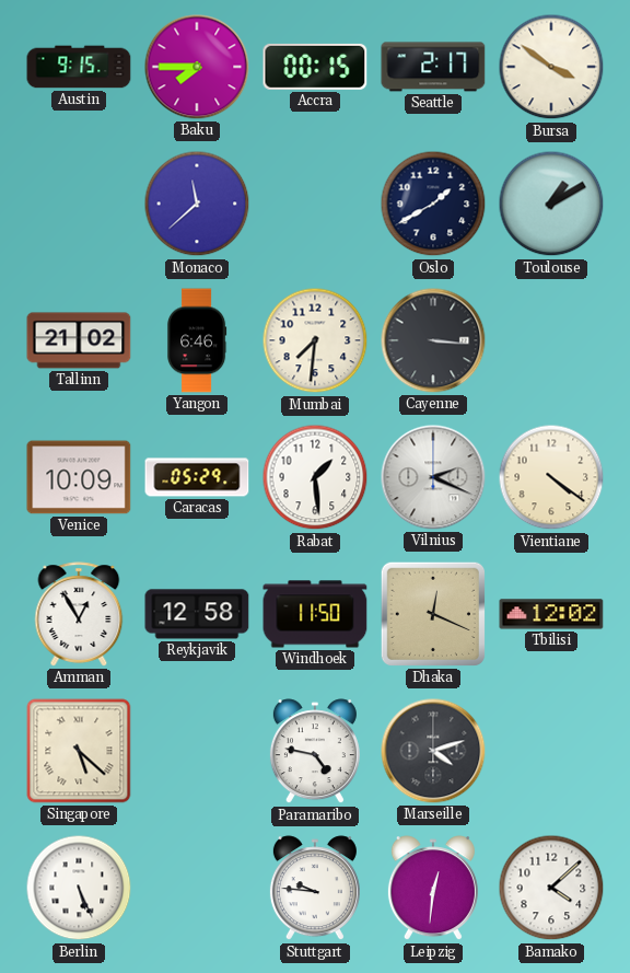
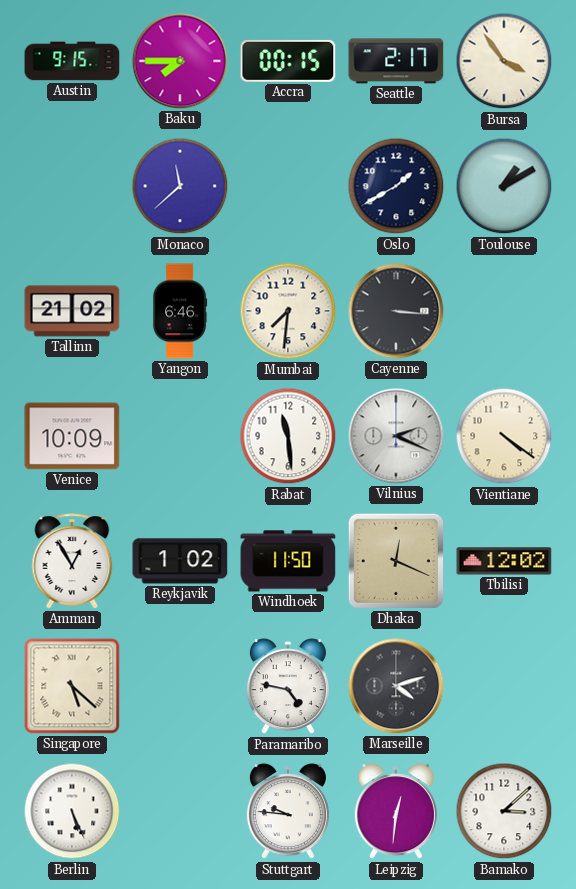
Bursa: 3:51 -> 3:54
Caracas: 05:29 -> none
Rabat: 1:29 -> 11:29
Reykjavik: 12:58 -> 1:02
Bamako: 4:08 -> 3:08
